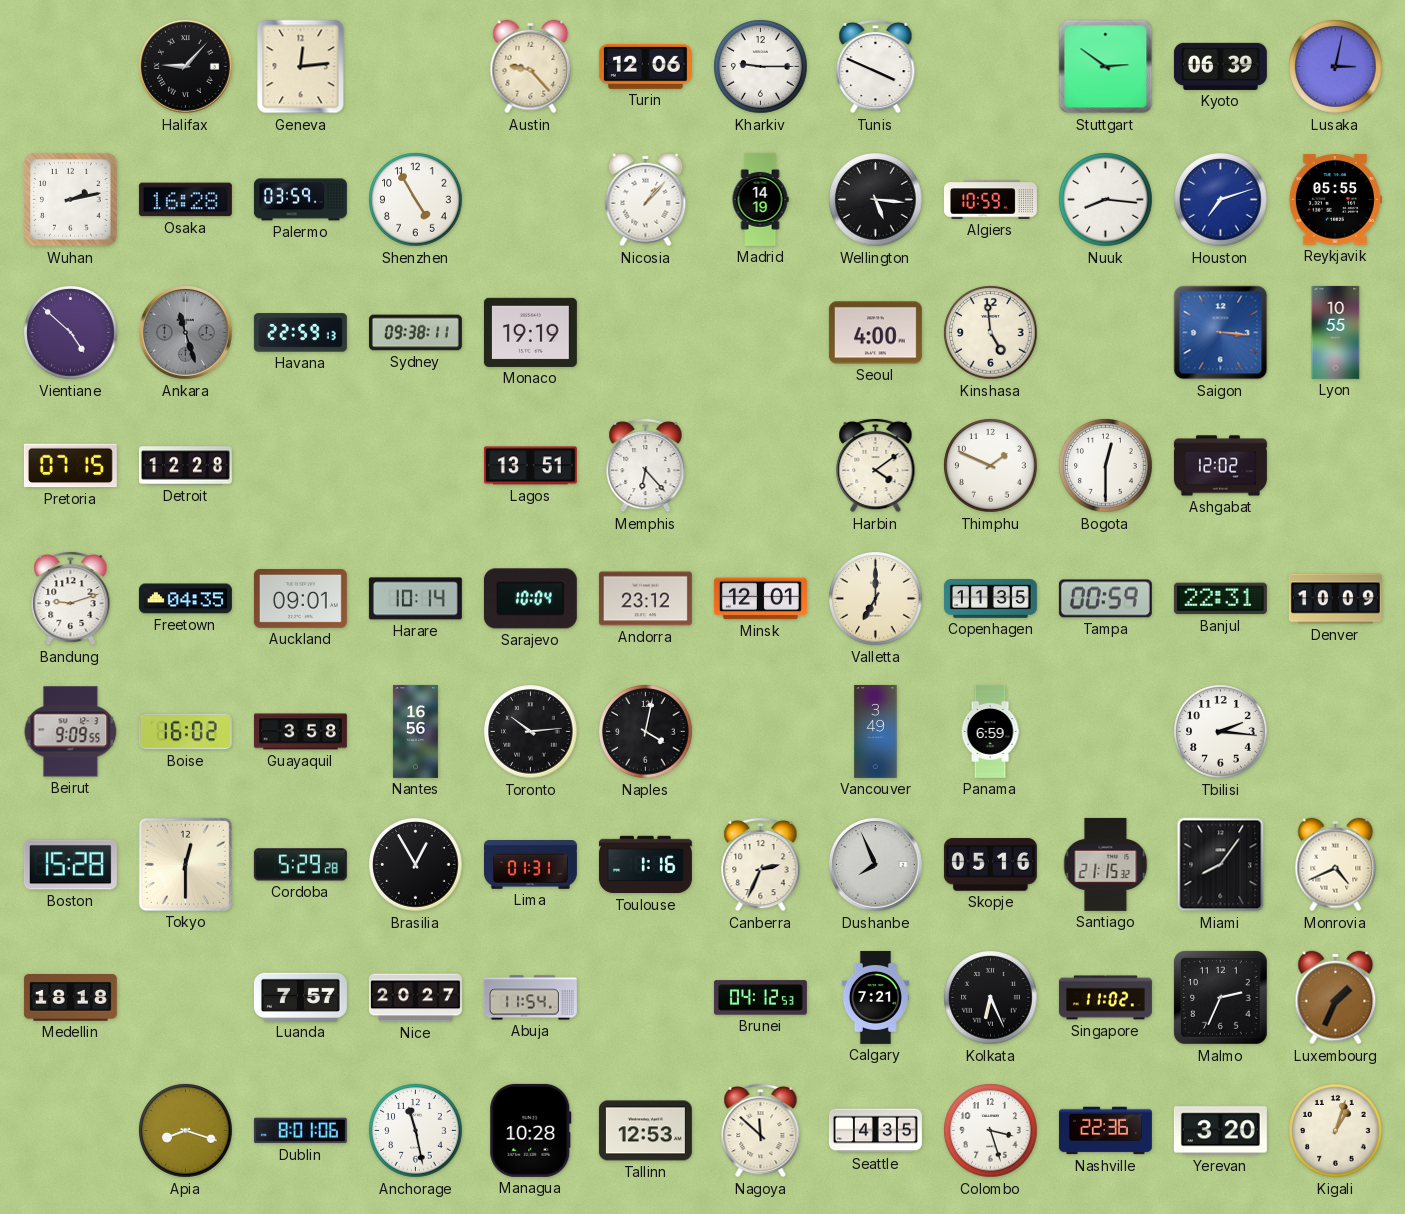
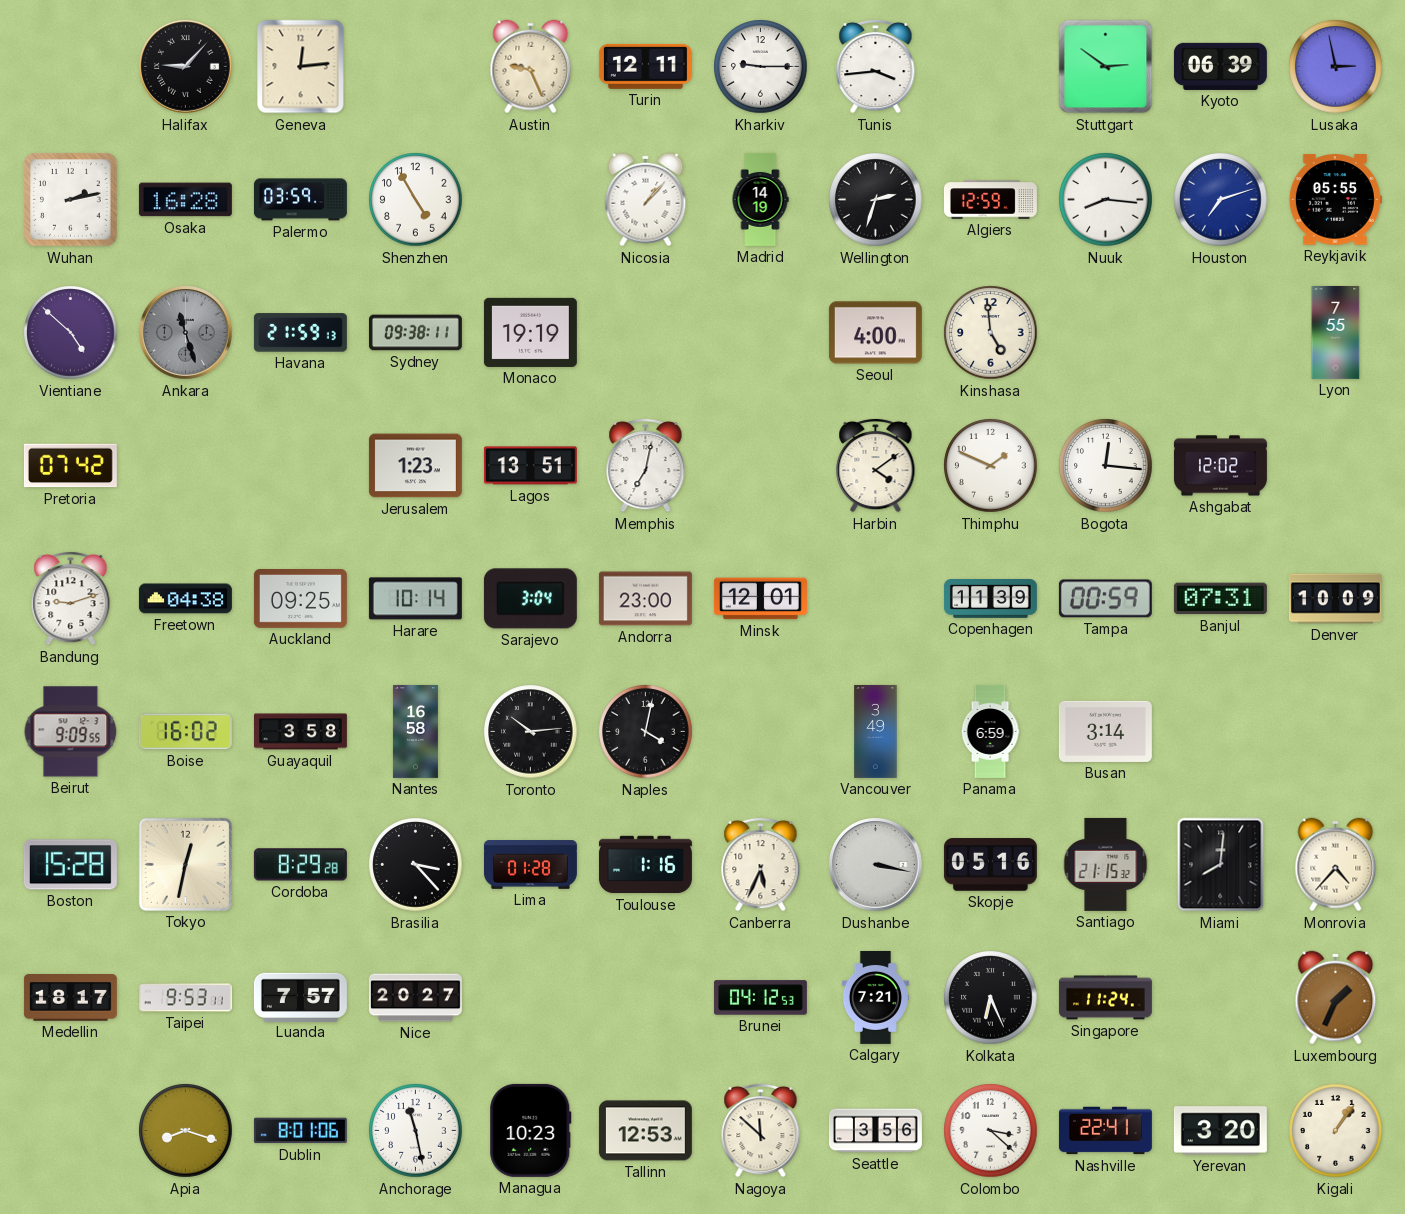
Austin: 9:23 -> 9:26
Turin: 12:06 -> 12:11
Tunis: 3:49 -> 3:44
Lusaka: 3:02 -> 2:58
Wellington: 5:16 -> 2:33
Algiers: 10:59 -> 12:59
Havana: 22:59 -> 21:59
Saigon: 3:16 -> none
Lyon: 10:55 -> 7:55
Pretoria: 07:15 -> 07:42
Detroit: 12:28 -> none
Jerusalem: none -> 1:23
Memphis: 6:23 -> 7:02
Bogota: 12:30 -> 12:16
Freetown: 04:35 -> 04:38
Auckland: 09:01 -> 09:25
Sarajevo: 10:04 -> 3:04
Andorra: 23:12 -> 23:00
Valletta: 7:00 -> none
Copenhagen: 11:35 -> 11:39
Banjul: 22:31 -> 07:31
Nantes: 16:56 -> 16:58
Busan: none -> 3:14
Tbilisi: 2:16 -> none
Tokyo: 12:30 -> 12:32
Cordoba: 5:29 -> 8:29
Brasilia: 12:55 -> 3:23
Lima: 01:31 -> 01:28
Canberra: 2:34 -> 5:34
Dushanbe: 7:56 -> 3:17
Miami: 8:06 -> 8:01
Monrovia: 4:41 -> 4:37
Medellin: 18:18 -> 18:17
Taipei: none -> 9:53
Abuja: 11:54 -> none
Singapore: 11:02 -> 11:24
Malmo: 2:34 -> none
Managua: 10:28 -> 10:23
Seattle: 4:35 -> 3:56
Colombo: 3:27 -> 3:22
Nashville: 22:36 -> 22:41
Kigali: 1:03 -> 1:06
